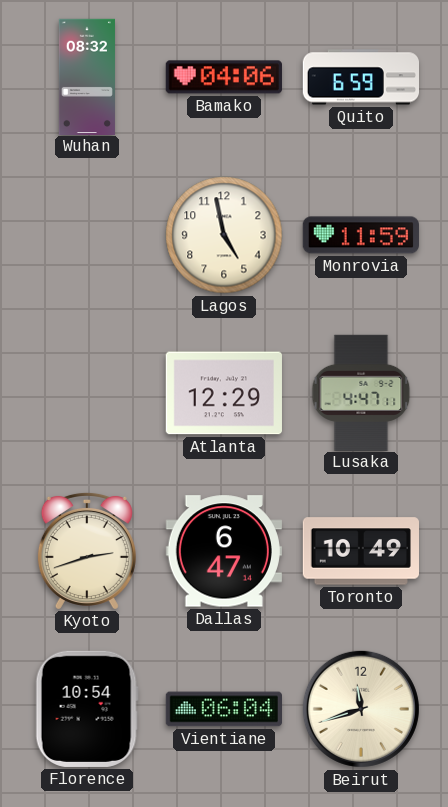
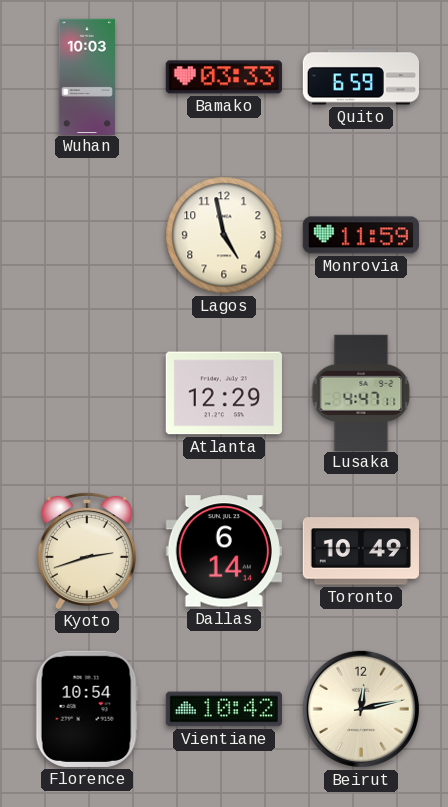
Wuhan: 08:32 -> 10:03
Bamako: 04:06 -> 03:33
Dallas: 6:47 -> 6:14
Vientiane: 06:04 -> 10:42
Beirut: 11:42 -> 12:13
